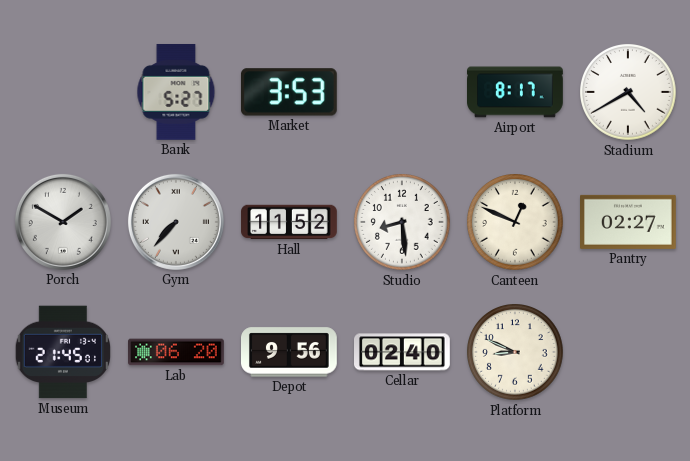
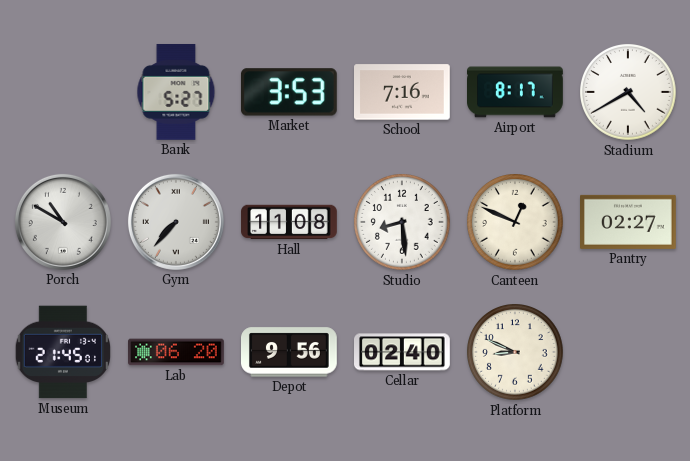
School: none -> 7:16
Porch: 1:50 -> 10:50
Hall: 11:52 -> 11:08
